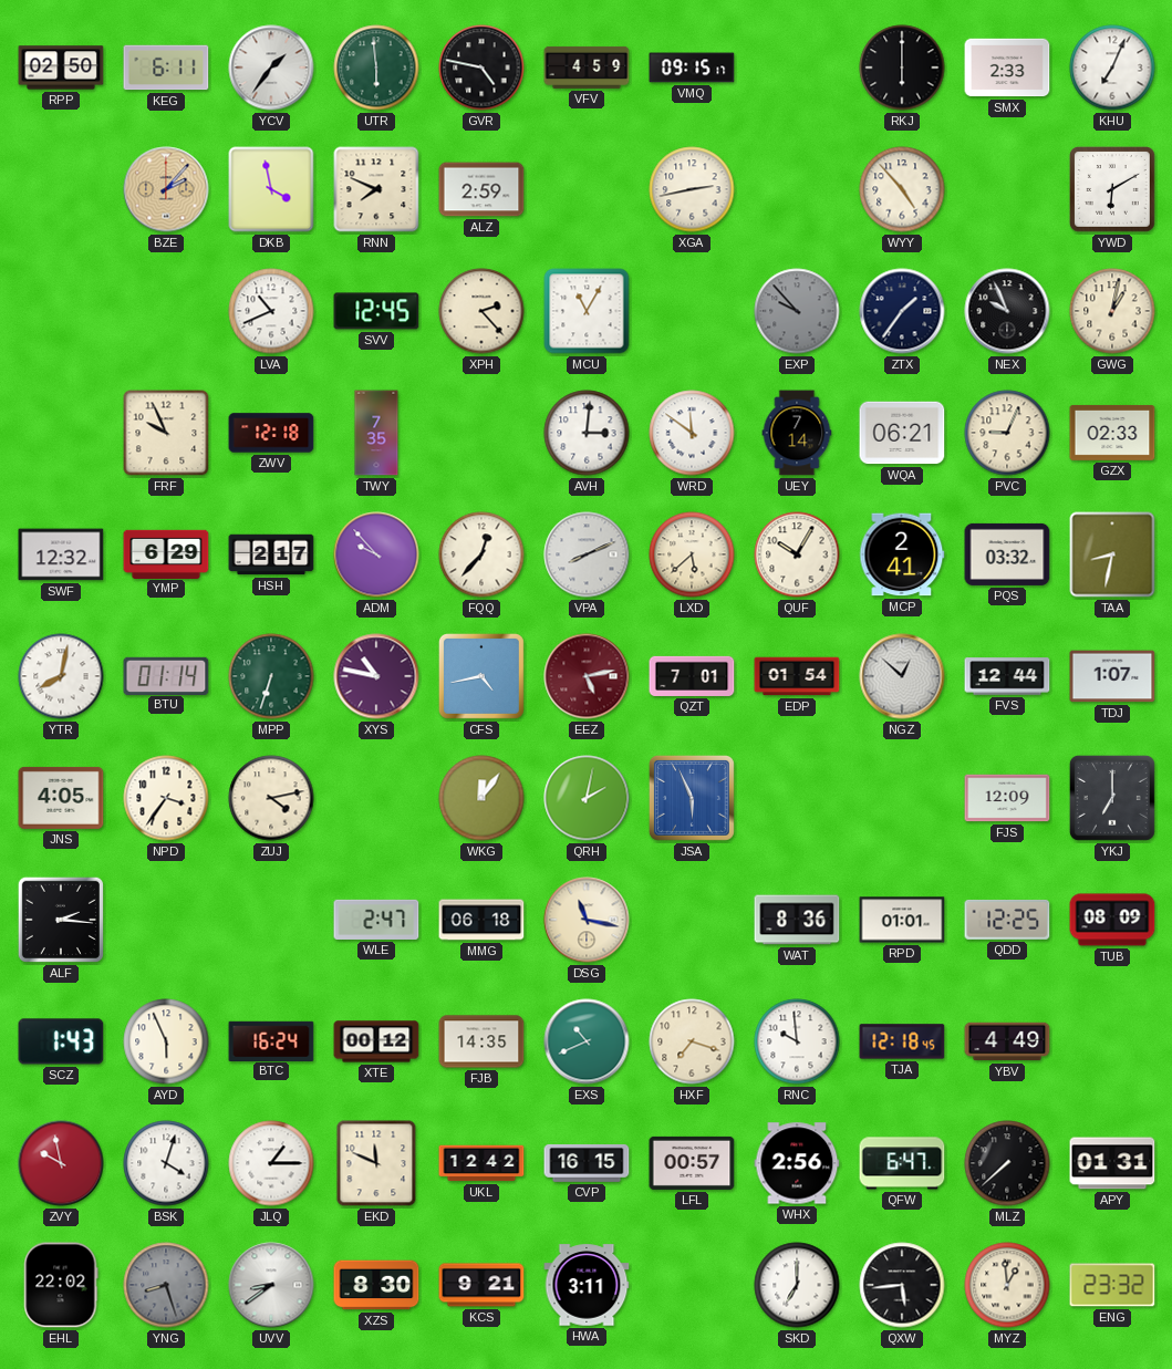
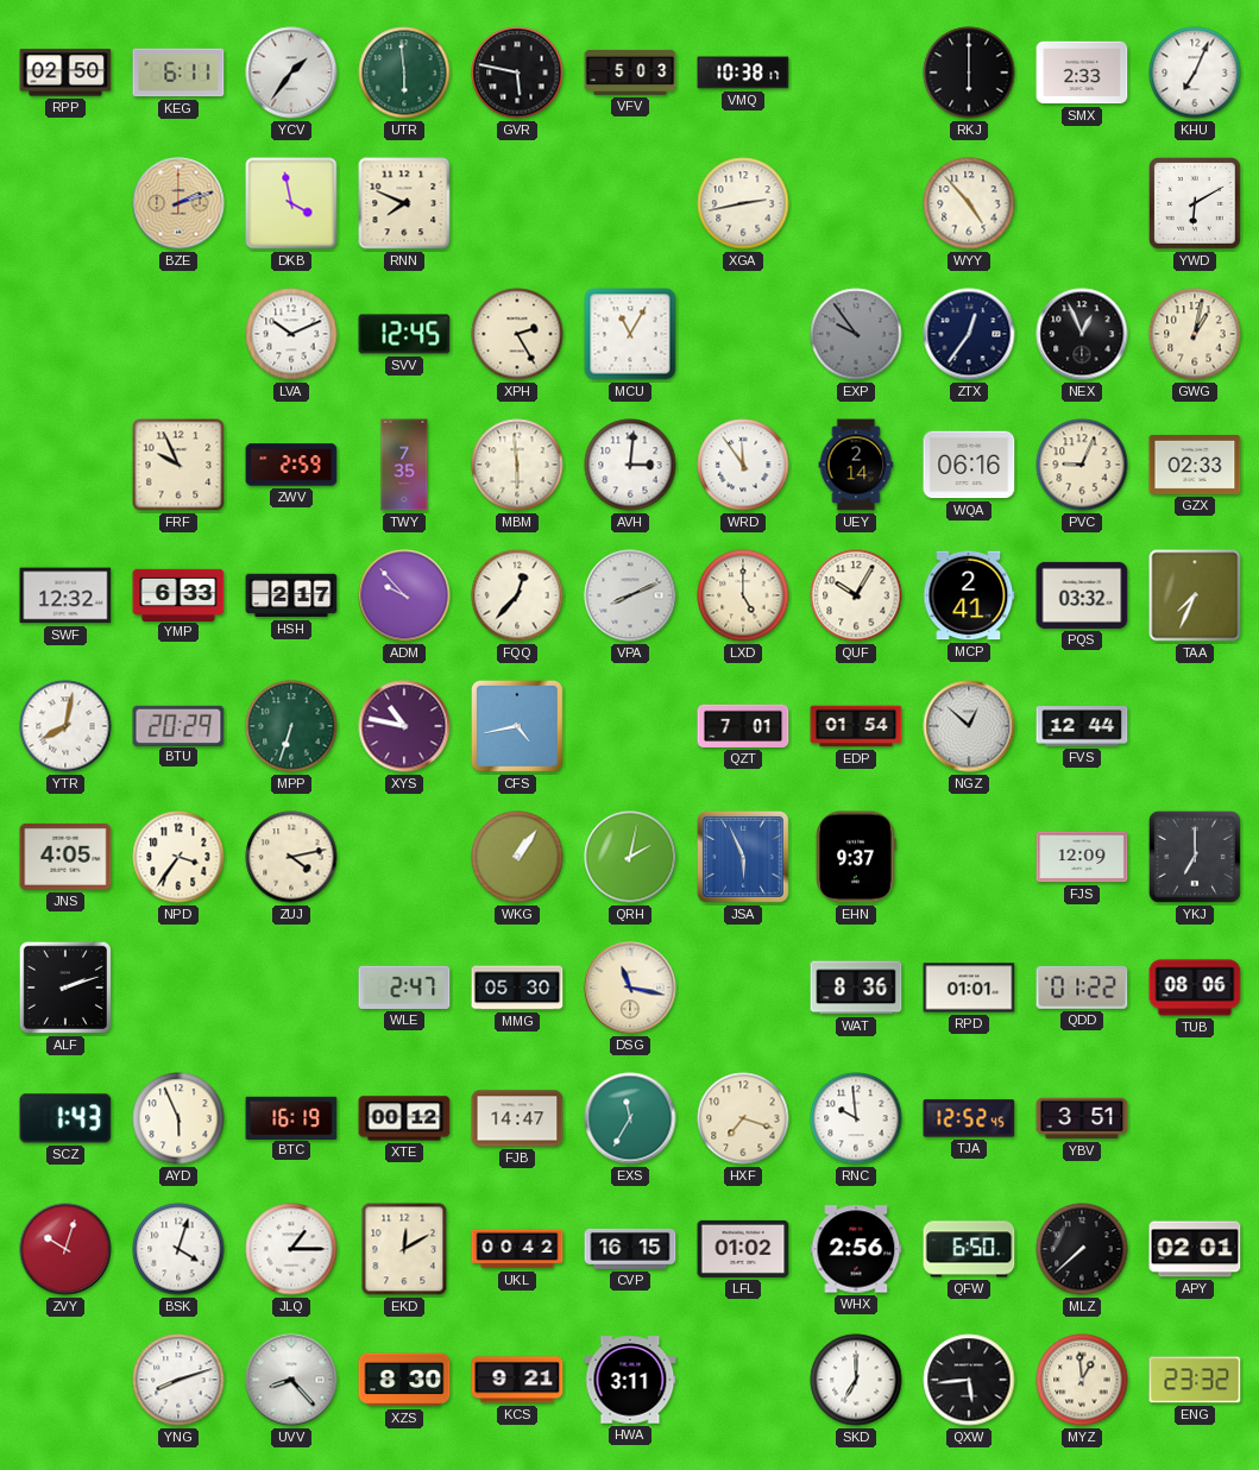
GVR: 4:47 -> 5:47
VFV: 4:59 -> 5:03
VMQ: 09:15 -> 10:38
BZE: 2:07 -> 2:12
ALZ: 2:59 -> none
LVA: 10:41 -> 10:11
XPH: 2:23 -> 2:25
EXP: 9:53 -> 9:54
ZTX: 1:36 -> 12:36
NEX: 9:56 -> 12:56
ZWV: 12:18 -> 2:59
MBM: none -> 5:59
WRD: 11:51 -> 11:54
UEY: 7:14 -> 2:14
WQA: 06:21 -> 06:16
YMP: 6:29 -> 6:33
LXD: 5:38 -> 5:00
TAA: 8:32 -> 7:34
BTU: 01:14 -> 20:29
EEZ: 5:13 -> none
TDJ: 1:07 -> none
WKG: 12:06 -> 1:06
EHN: none -> 9:37
ALF: 2:16 -> 2:12
MMG: 06:18 -> 05:30
QDD: 12:25 -> 01:22
TUB: 08:09 -> 08:06
BTC: 16:24 -> 16:19
FJB: 14:35 -> 14:47
EXS: 10:41 -> 11:35
TJA: 12:18 -> 12:52
YBV: 4:49 -> 3:51
ZVY: 9:58 -> 10:03
EKD: 11:49 -> 12:10
UKL: 12:42 -> 00:42
LFL: 00:57 -> 01:02
QFW: 6:47 -> 6:50
APY: 01:31 -> 02:01
EHL: 22:02 -> none
YNG: 8:27 -> 8:12
YNG dial: grey -> white
UVV: 8:39 -> 8:23
